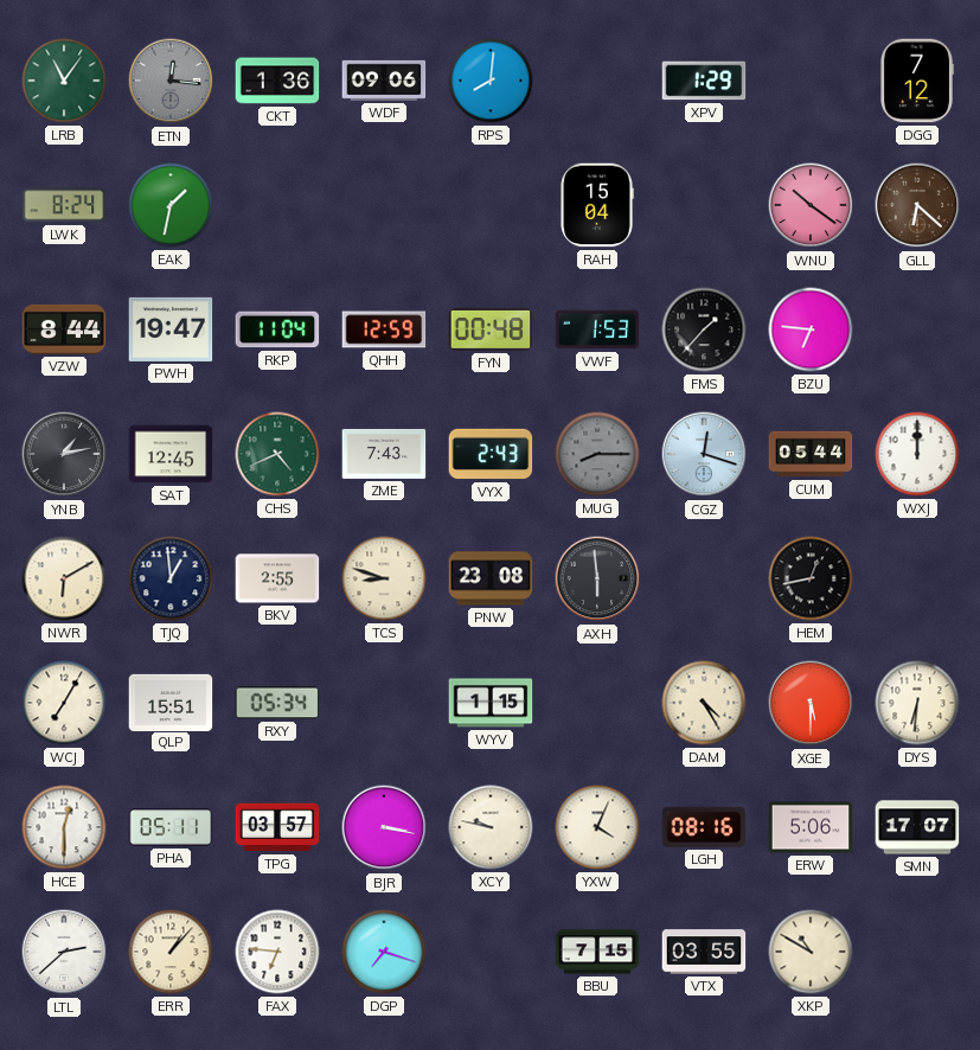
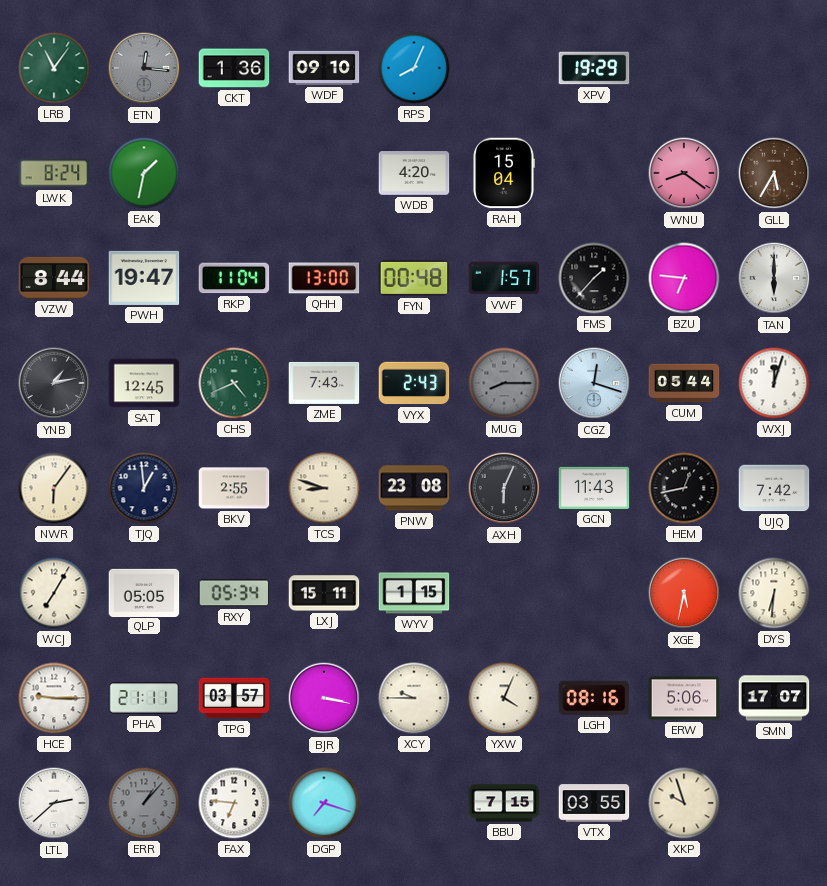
WDF: 09:06 -> 09:10
RPS: 8:01 -> 8:04
XPV: 1:29 -> 19:29
DGG: 7:12 -> none
WDB: none -> 4:20
WNU: 10:21 -> 8:21
GLL: 6:22 -> 5:35
QHH: 12:59 -> 13:00
VWF: 1:53 -> 1:57
TAN: none -> 6:00
WXJ: 12:00 -> 12:03
NWR: 6:10 -> 6:06
AXH: 5:59 -> 6:04
GCN: none -> 11:43
UJQ: none -> 7:42
QLP: 15:51 -> 05:05
LXJ: none -> 15:11
DAM: 4:25 -> none
XGE: 5:30 -> 5:32
HCE: 12:30 -> 9:15
PHA: 05:11 -> 21:11
XCY: 9:47 -> 9:45
ERR dial: cream -> grey
XKP: 10:50 -> 9:57
